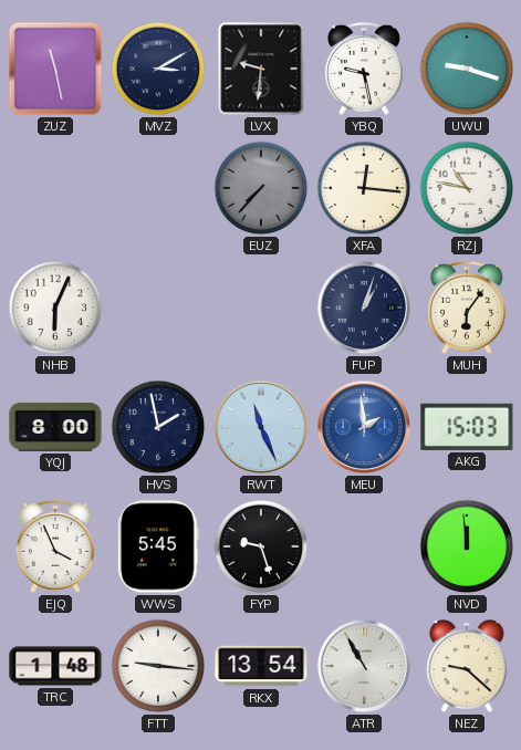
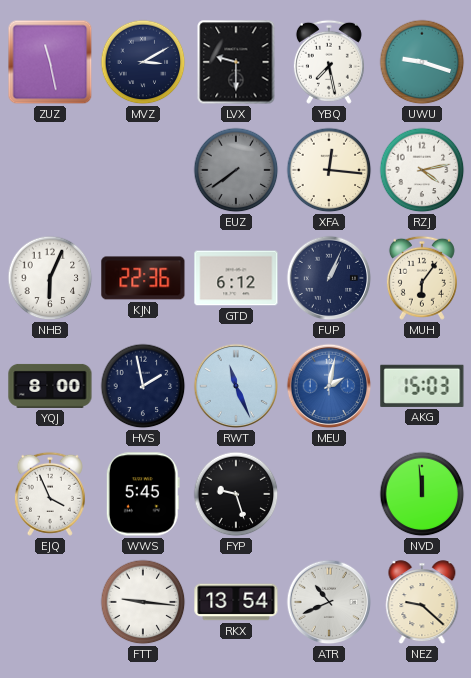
LVX: 9:31 -> 9:30
YBQ: 9:28 -> 7:28
EUZ: 7:37 -> 7:39
RZJ: 10:47 -> 4:13
KJN: none -> 22:36
GTD: none -> 6:12
FUP: 1:03 -> 1:04
MEU: 1:59 -> 2:02
TRC: 1:48 -> none
ATR: 10:55 -> 10:41
